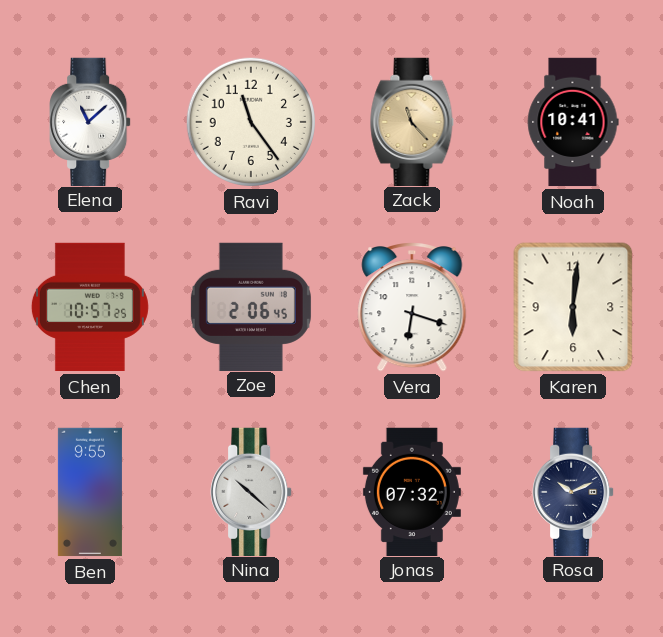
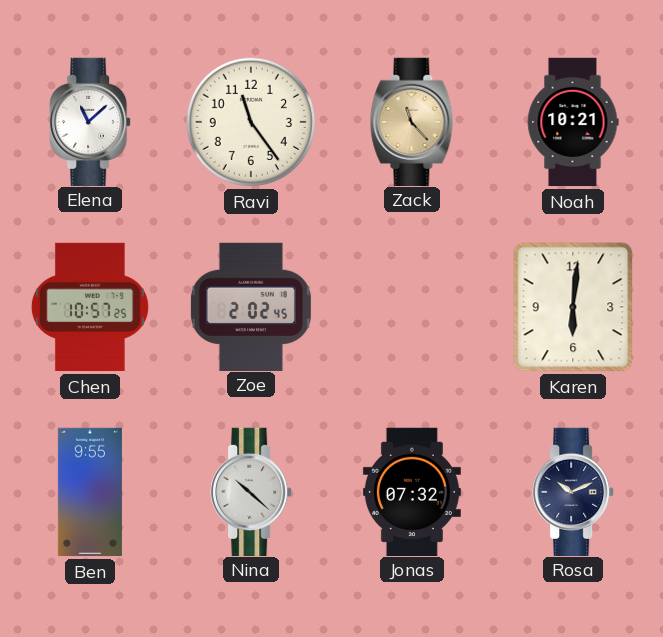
Noah: 10:41 -> 10:21
Zoe: 2:06 -> 2:02
Vera: 6:18 -> none
